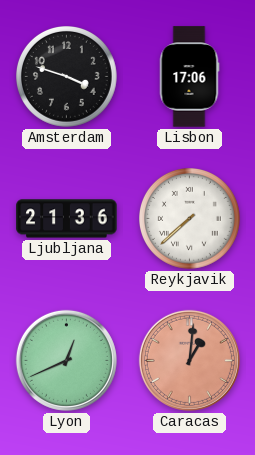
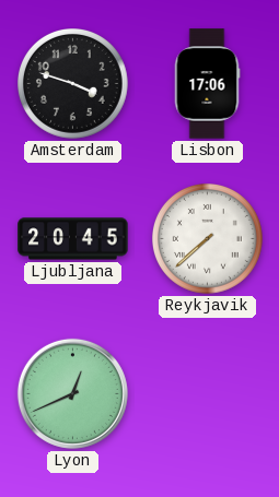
Ljubljana: 21:36 -> 20:45
Caracas: 1:01 -> none
